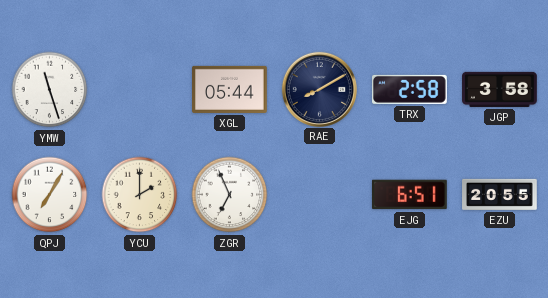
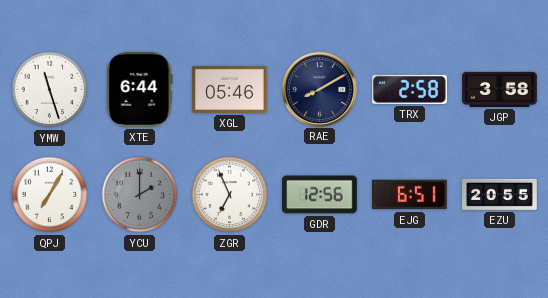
XTE: none -> 6:44
XGL: 05:44 -> 05:46
YCU dial: cream -> grey
GDR: none -> 12:56
